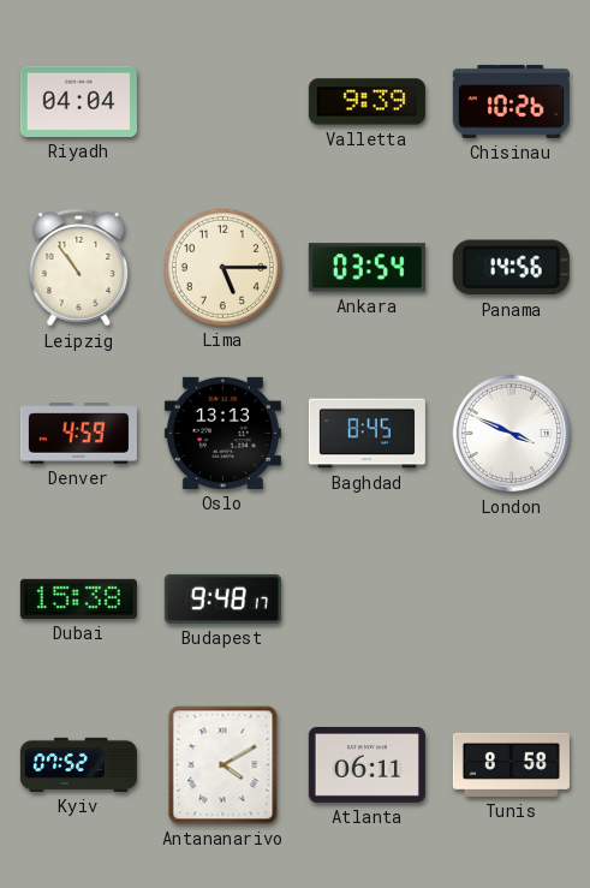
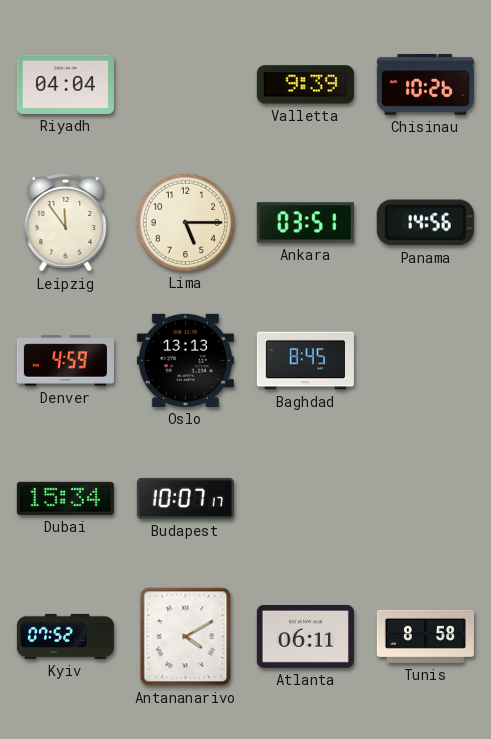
Leipzig: 10:54 -> 11:54
Ankara: 03:54 -> 03:51
London: 3:49 -> none
Dubai: 15:38 -> 15:34
Budapest: 9:48 -> 10:07
